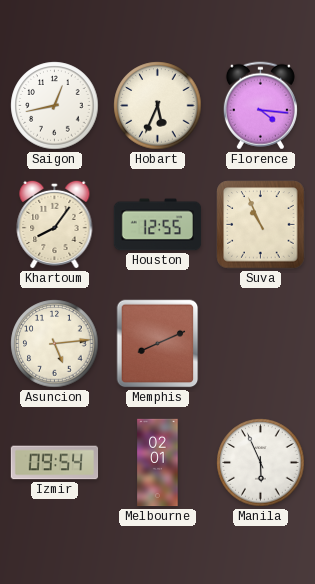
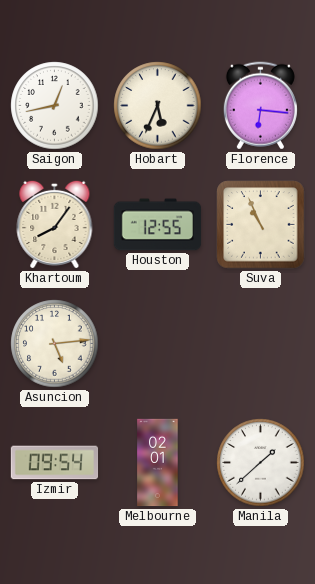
Florence: 4:16 -> 6:16
Memphis: 8:11 -> none
Manila: 5:56 -> 1:38
